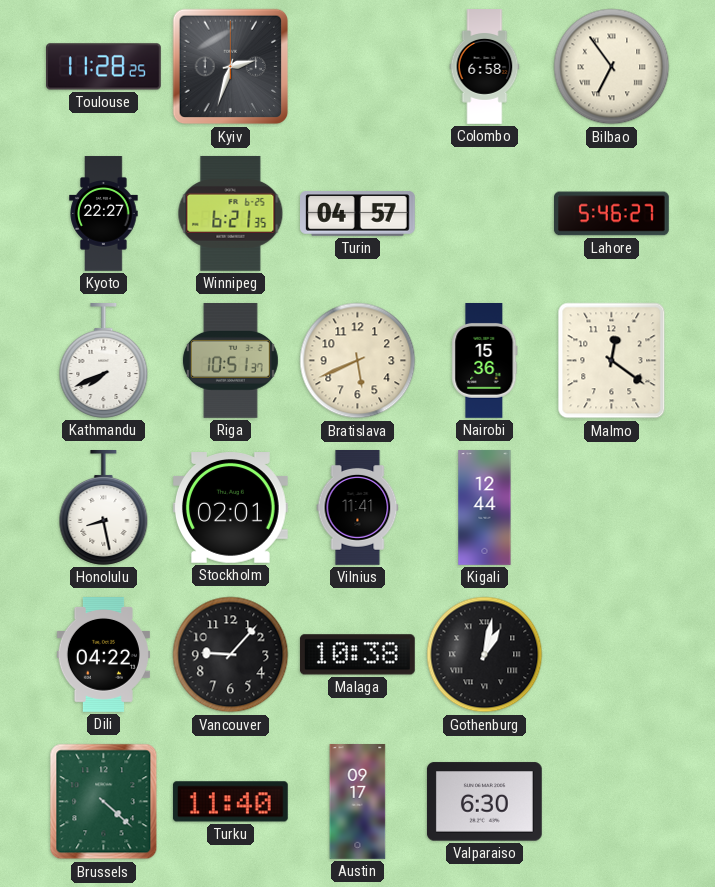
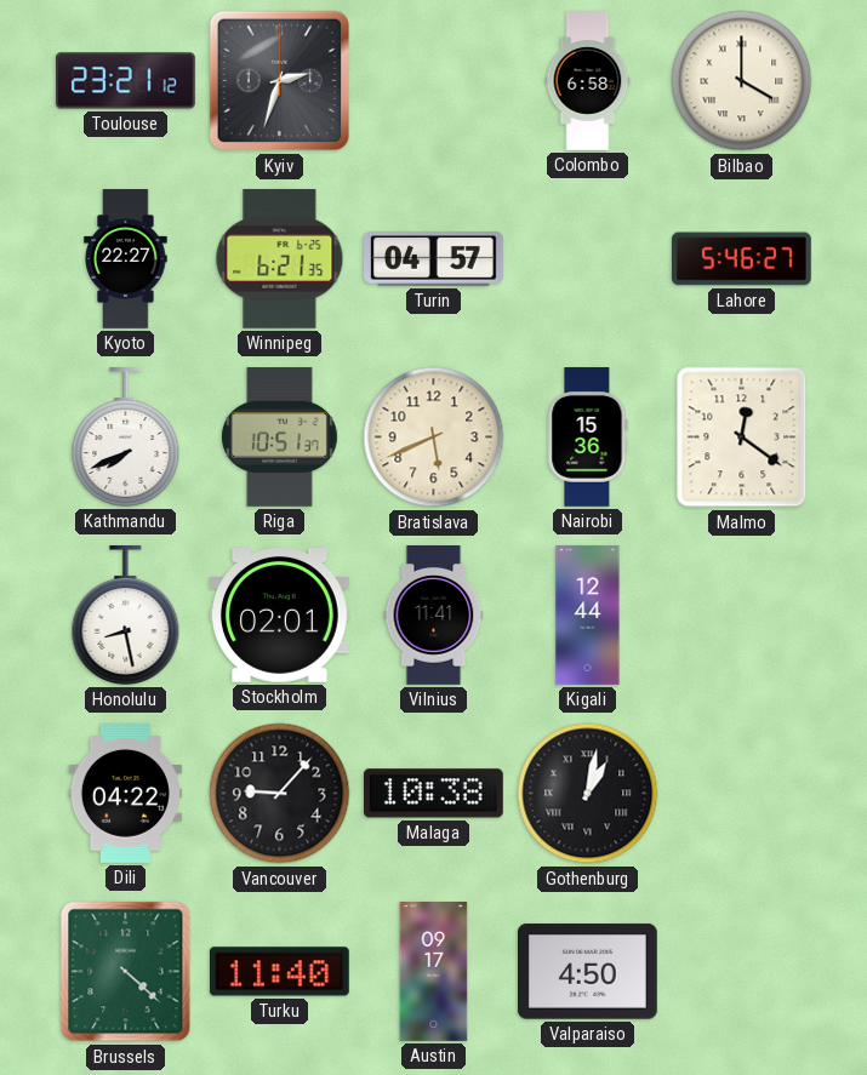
Toulouse: 11:28 -> 23:21
Bilbao: 6:54 -> 4:00
Valparaiso: 6:30 -> 4:50
